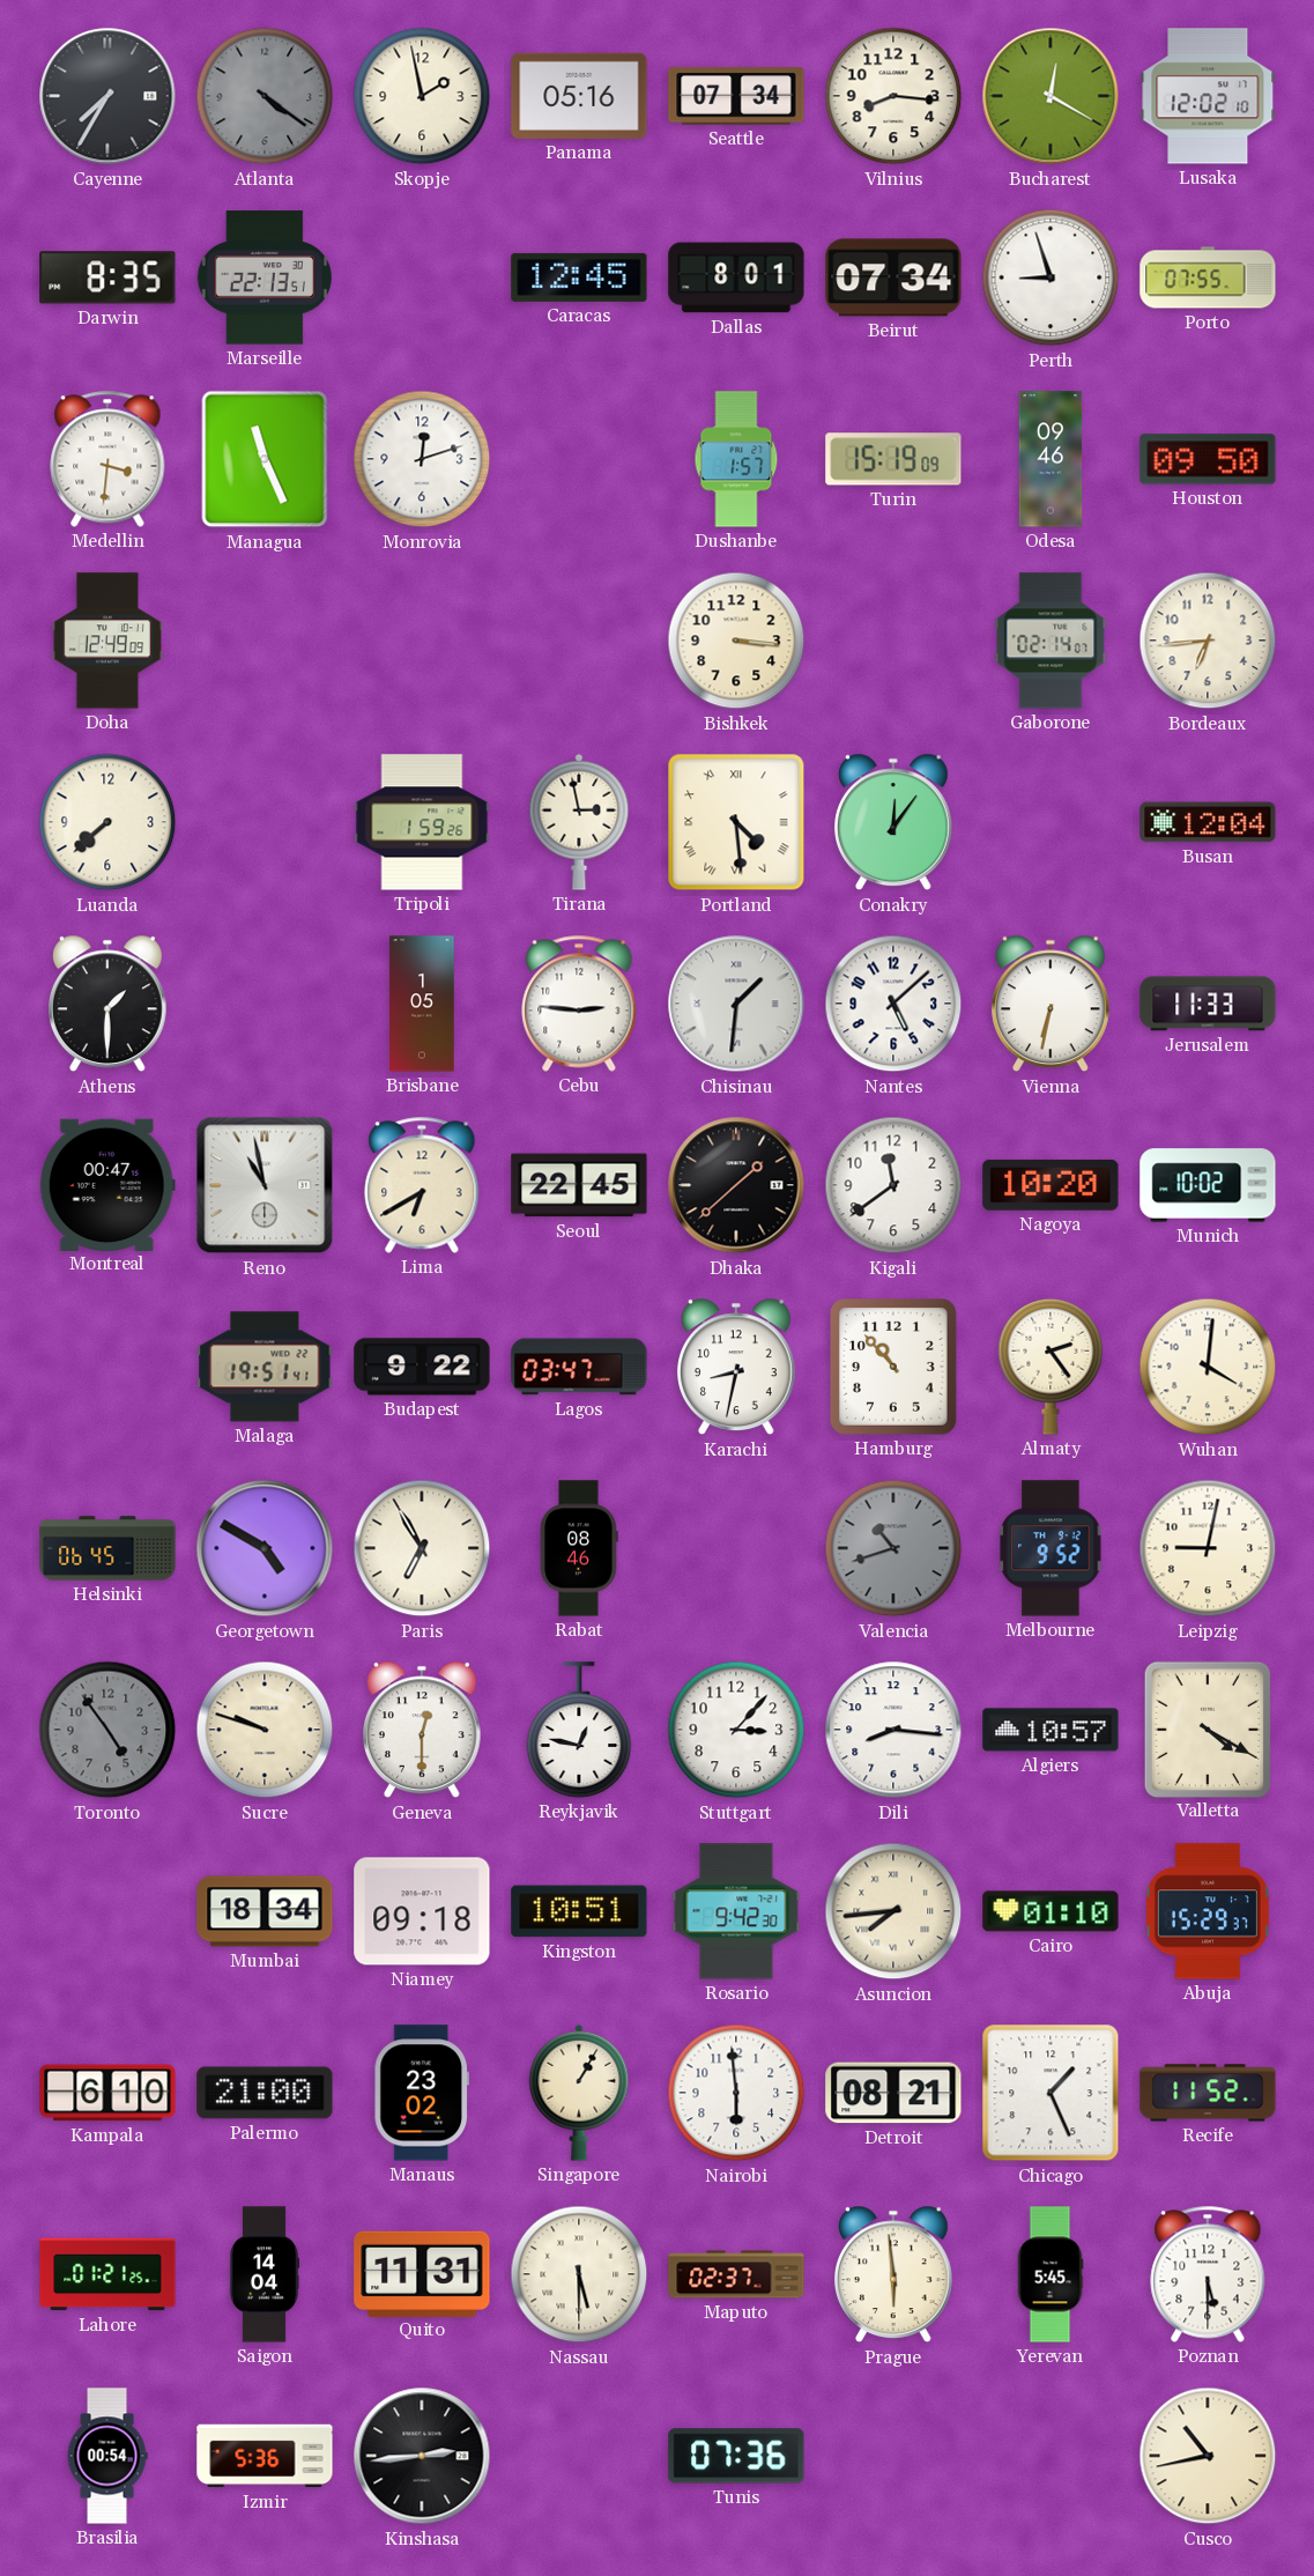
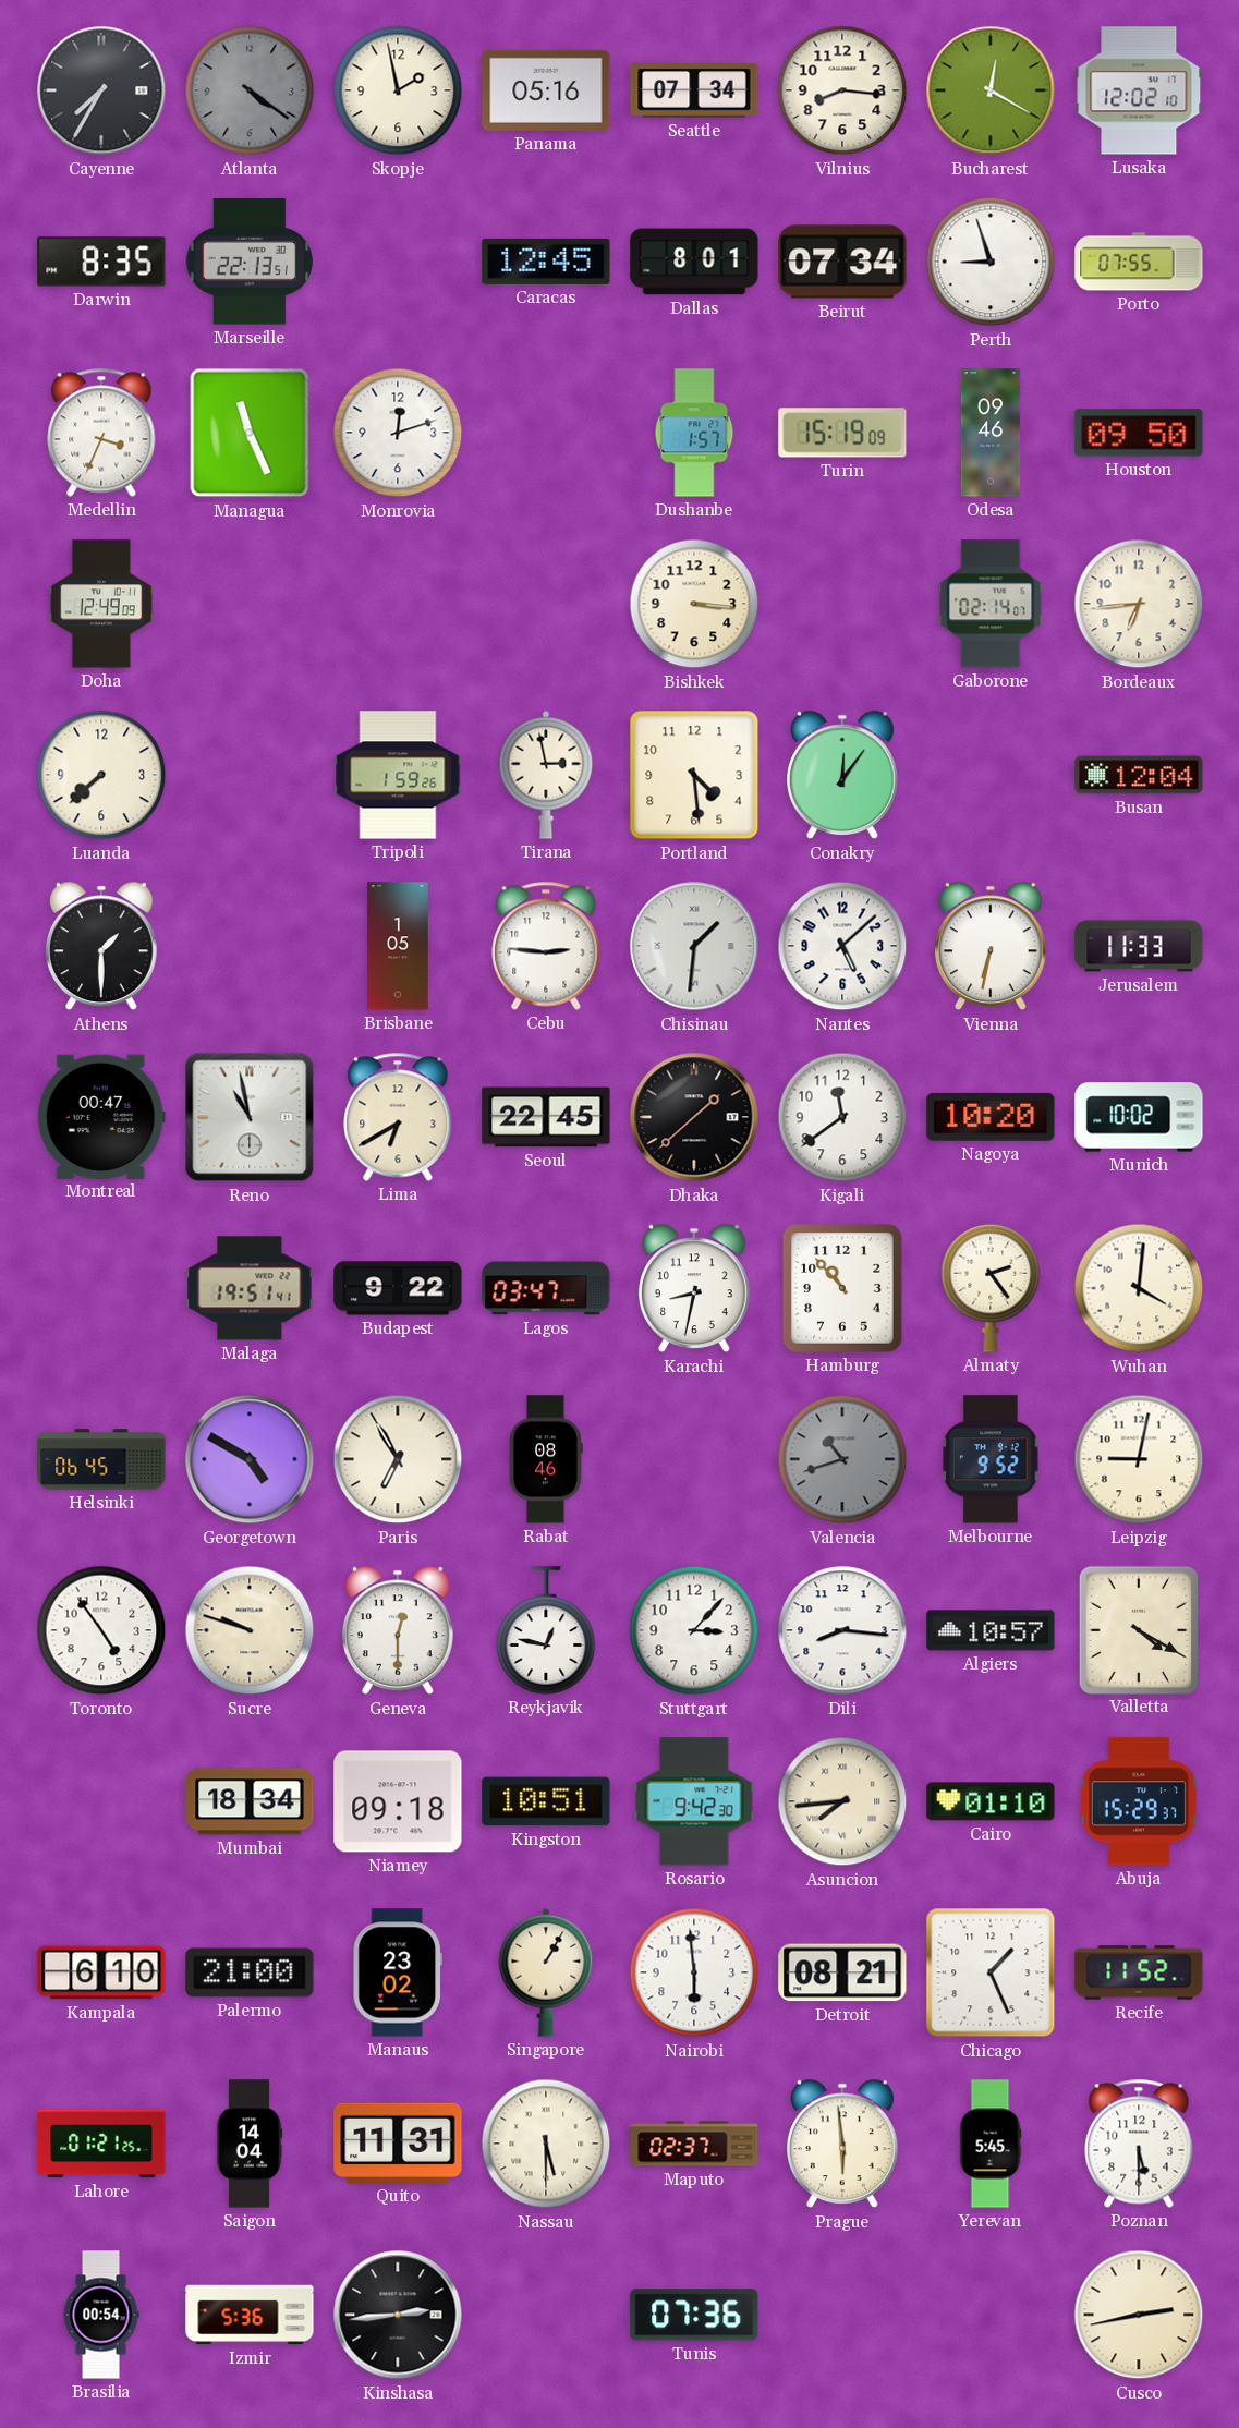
Medellin: 3:31 -> 3:34
Portland numerals: Roman -> Arabic
Toronto dial: grey -> white
Cusco: 10:43 -> 2:43
